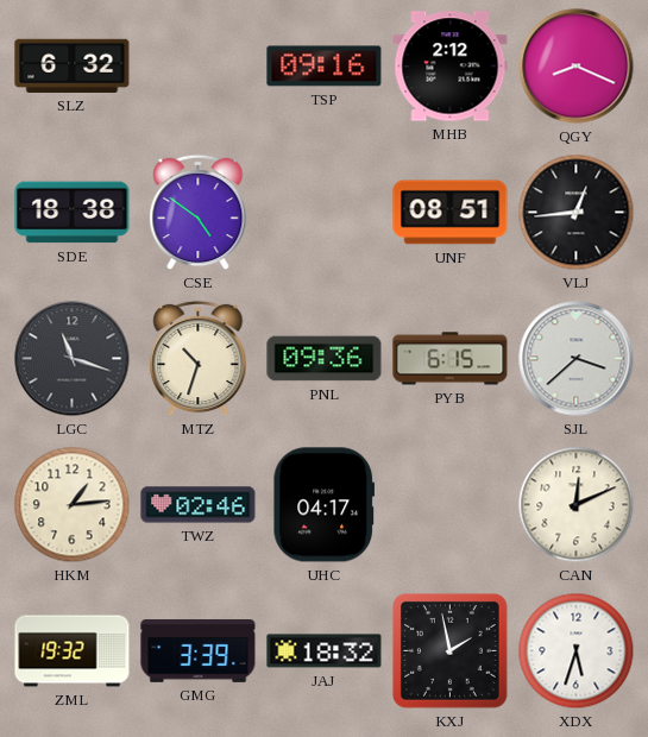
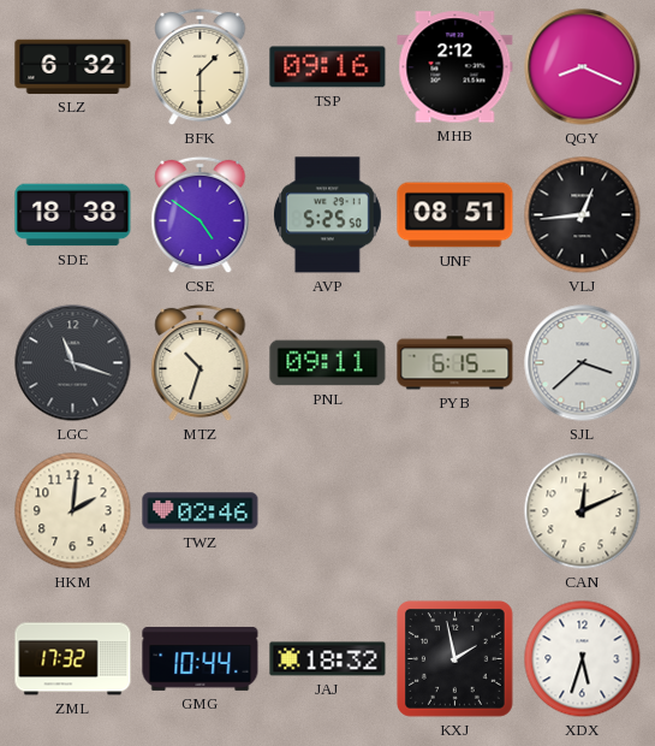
BFK: none -> 1:30
AVP: none -> 5:25
PNL: 09:36 -> 09:11
HKM: 1:14 -> 2:01
UHC: 04:17 -> none
ZML: 19:32 -> 17:32
GMG: 3:39 -> 10:44
